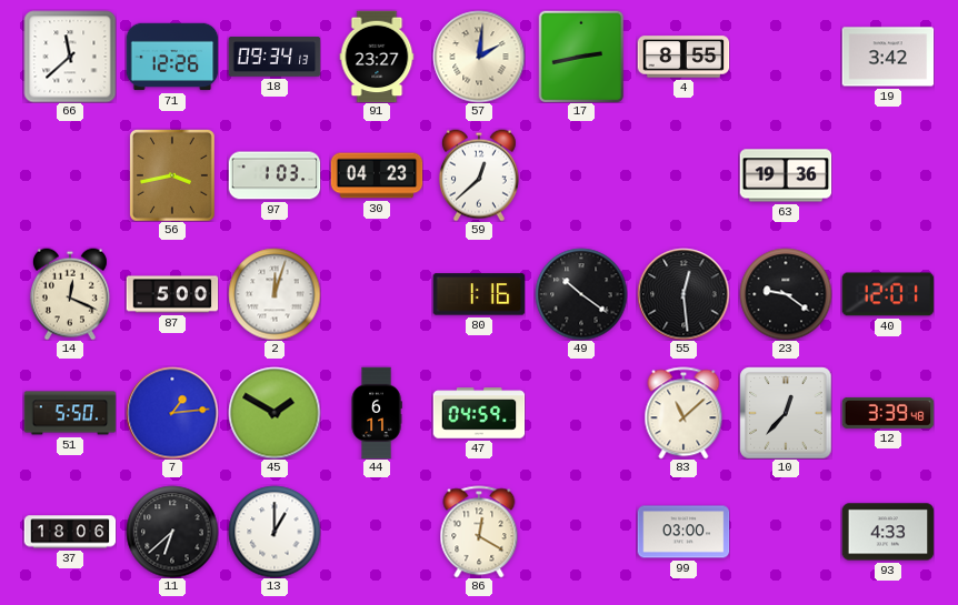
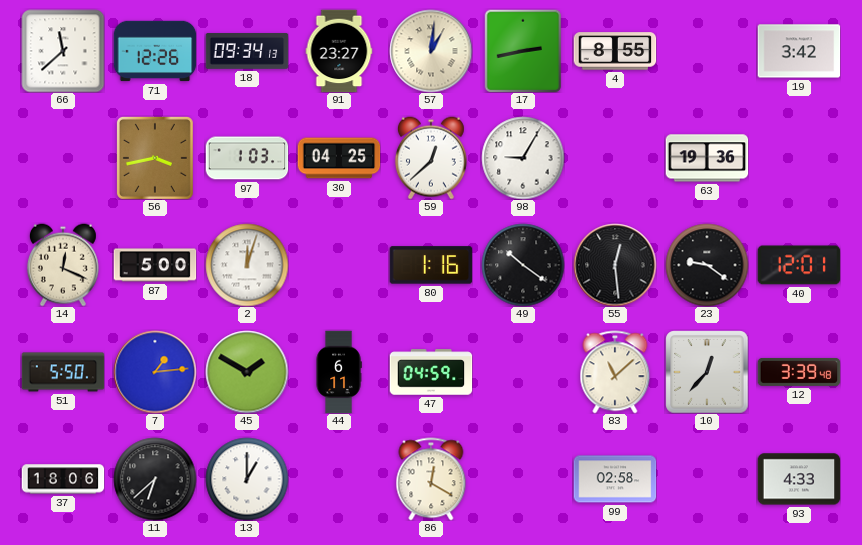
57: 2:01 -> 1:01
30: 04:23 -> 04:25
98: none -> 9:05
99: 03:00 -> 02:58
